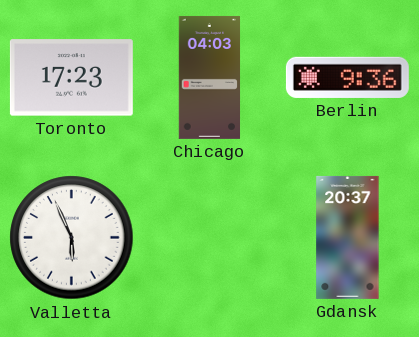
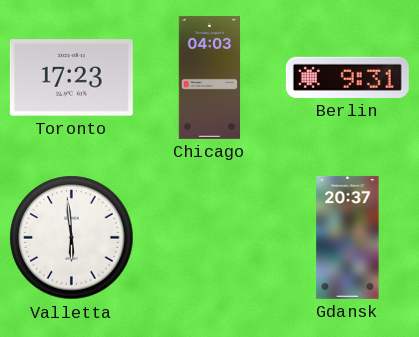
Berlin: 9:36 -> 9:31
Valletta: 5:56 -> 5:59
